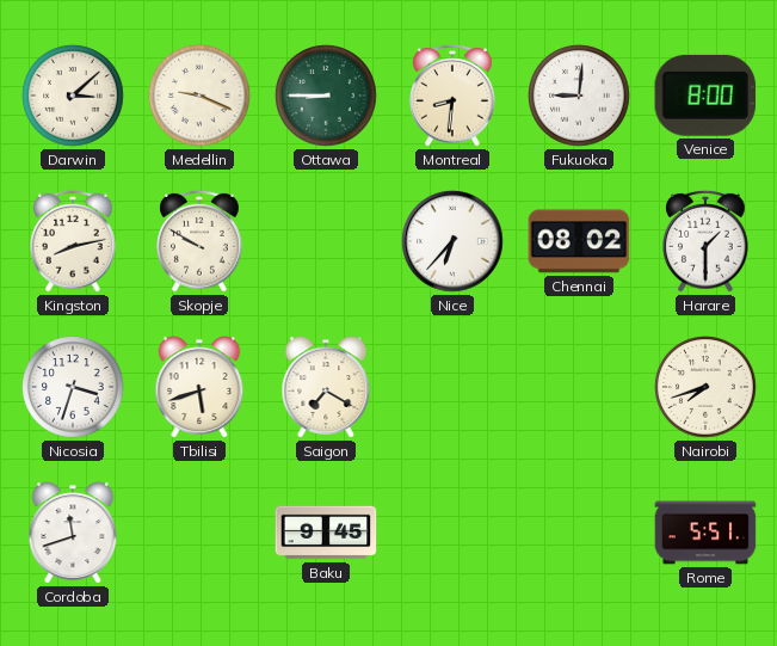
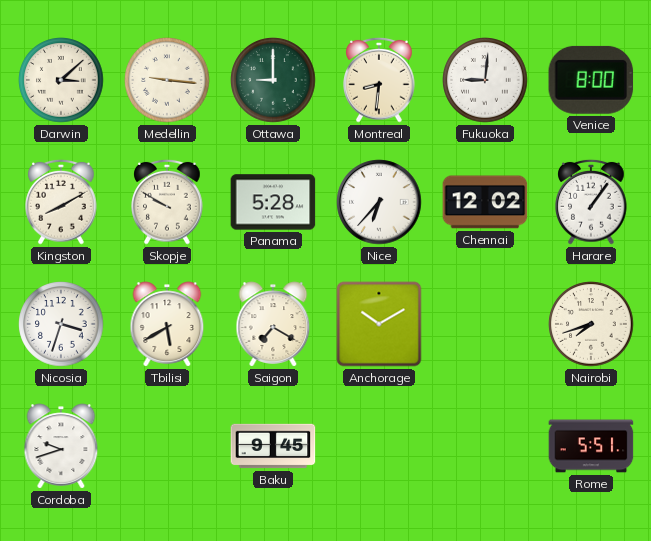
Medellin: 9:19 -> 9:16
Ottawa: 8:45 -> 9:00
Kingston: 8:13 -> 8:10
Panama: none -> 5:28
Chennai: 08:02 -> 12:02
Harare: 1:30 -> 1:06
Tbilisi: 5:42 -> 5:40
Anchorage: none -> 10:10
Cordoba: 11:42 -> 9:42
